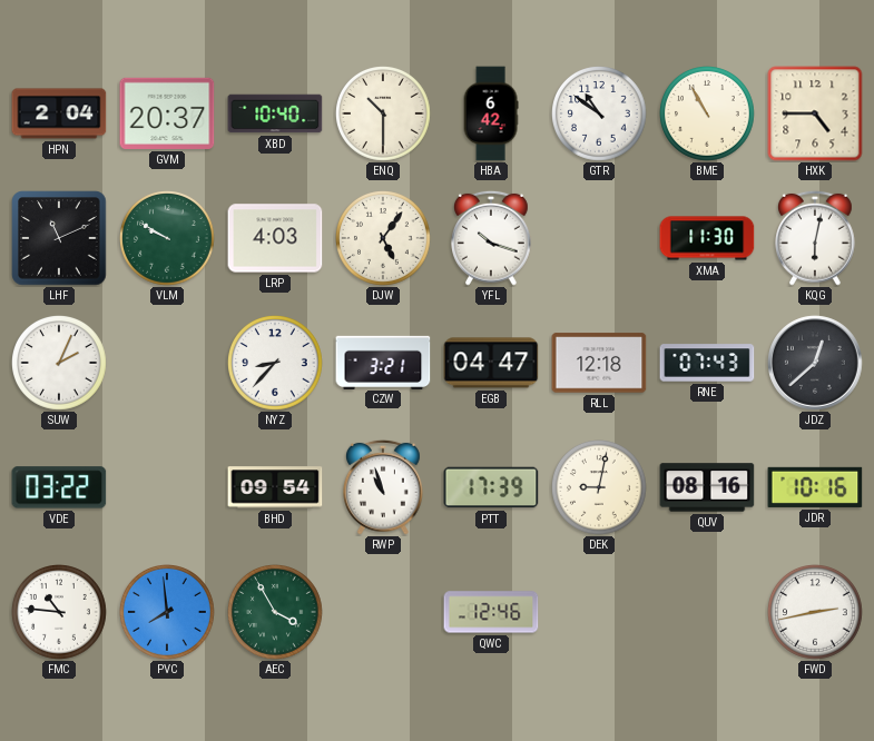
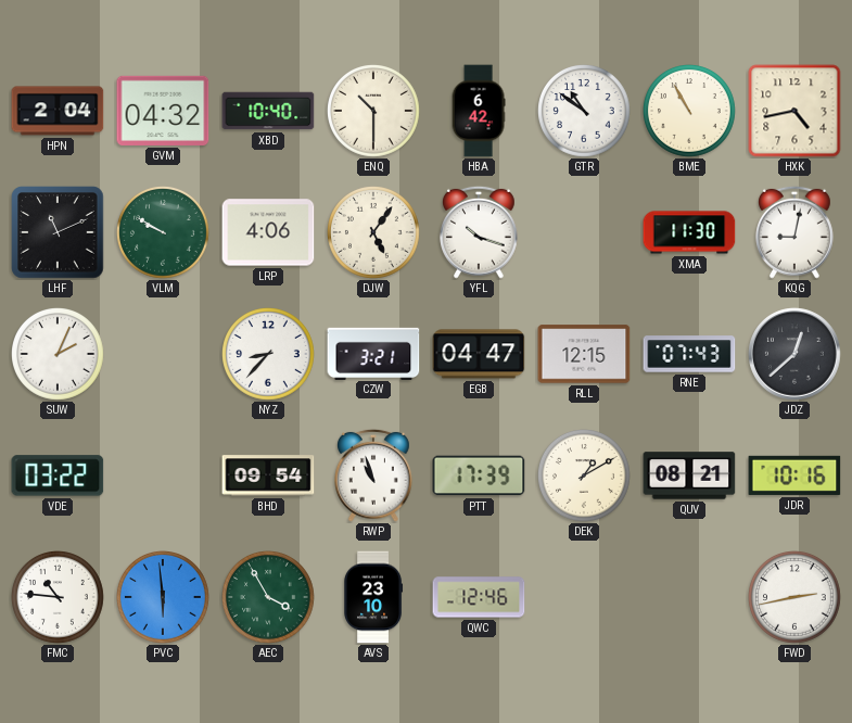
GVM: 20:37 -> 04:32
HXK: 4:45 -> 4:43
LRP: 4:03 -> 4:06
KQG: 6:02 -> 9:02
RLL: 12:18 -> 12:15
DEK: 9:02 -> 1:10
QUV: 08:16 -> 08:21
PVC: 7:59 -> 5:59
AVS: none -> 23:10
